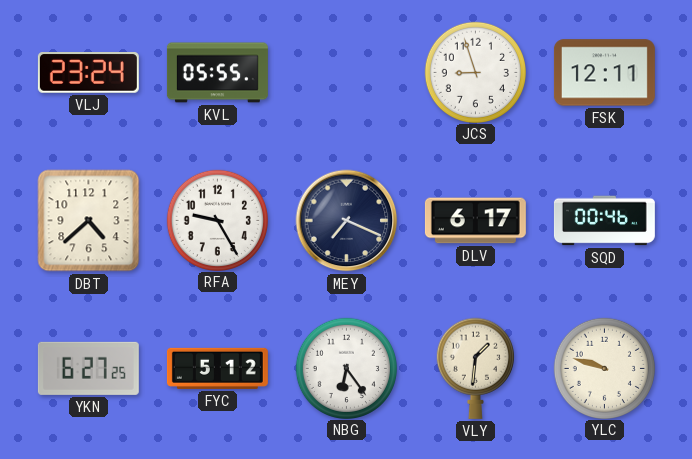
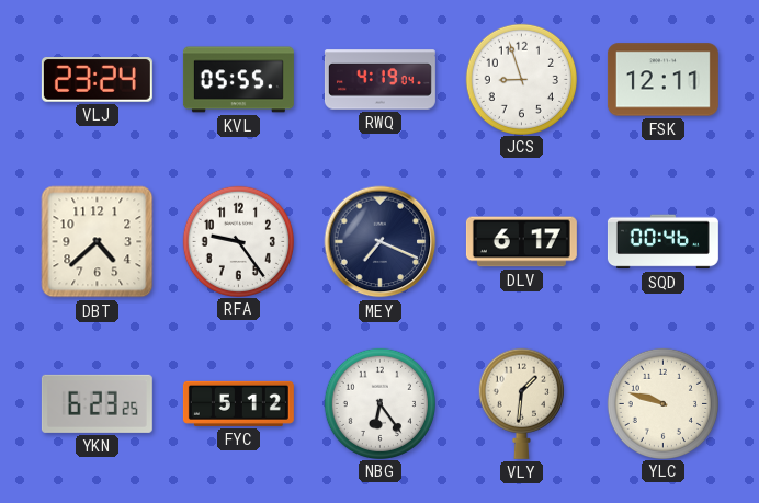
RWQ: none -> 4:19
RFA: 9:25 -> 9:24
YKN: 6:27 -> 6:23
